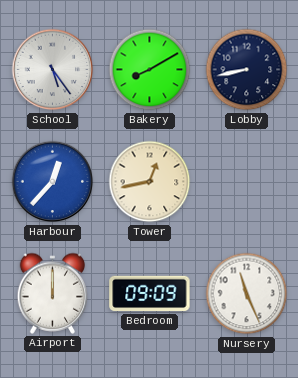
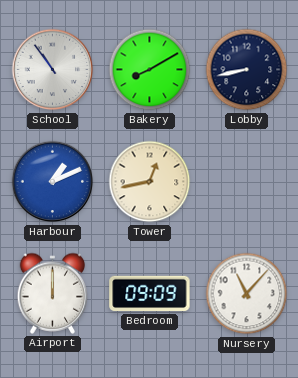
School: 5:24 -> 10:54
Harbour: 12:37 -> 1:11
Nursery: 11:26 -> 11:07
